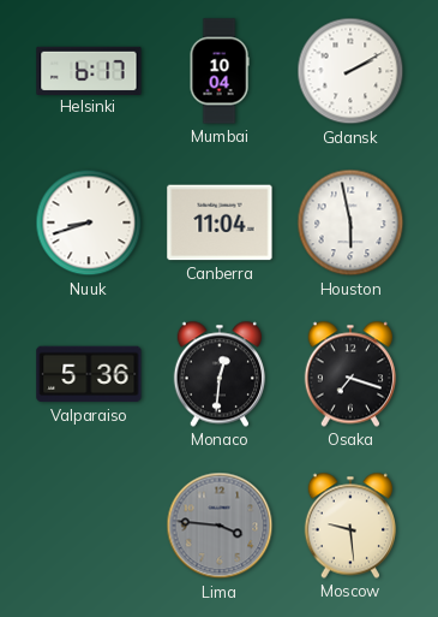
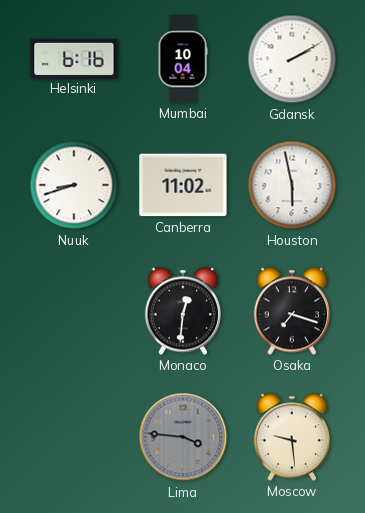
Helsinki: 6:17 -> 6:16
Canberra: 11:04 -> 11:02
Valparaiso: 5:36 -> none
